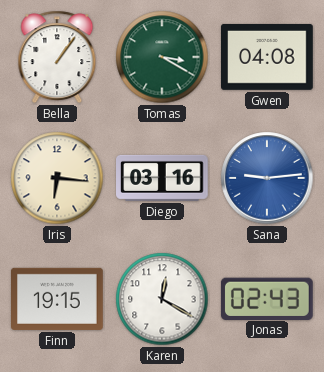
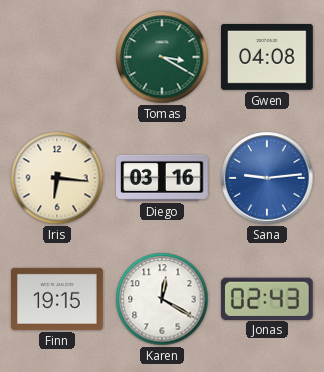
Bella: 1:06 -> none
